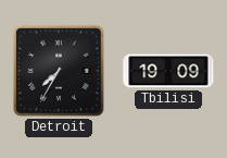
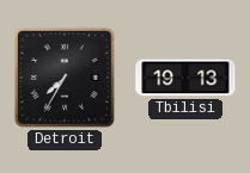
Tbilisi: 19:09 -> 19:13
